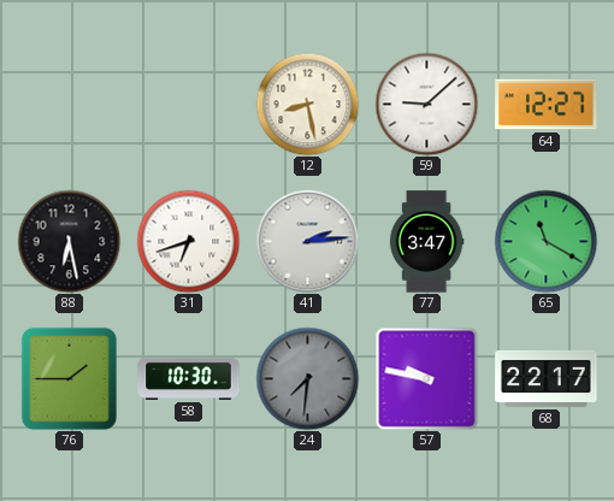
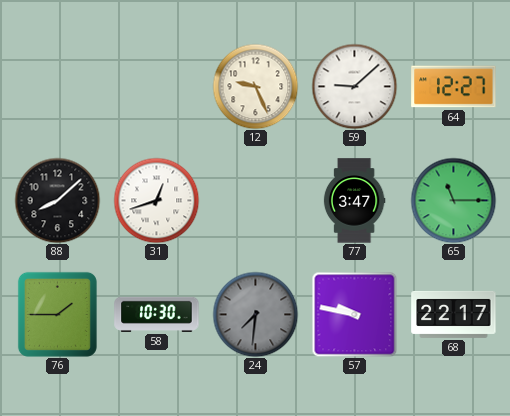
12: 8:28 -> 9:26
88: 6:28 -> 8:08
31: 6:42 -> 12:42
41: 2:14 -> none
65: 11:20 -> 11:15
